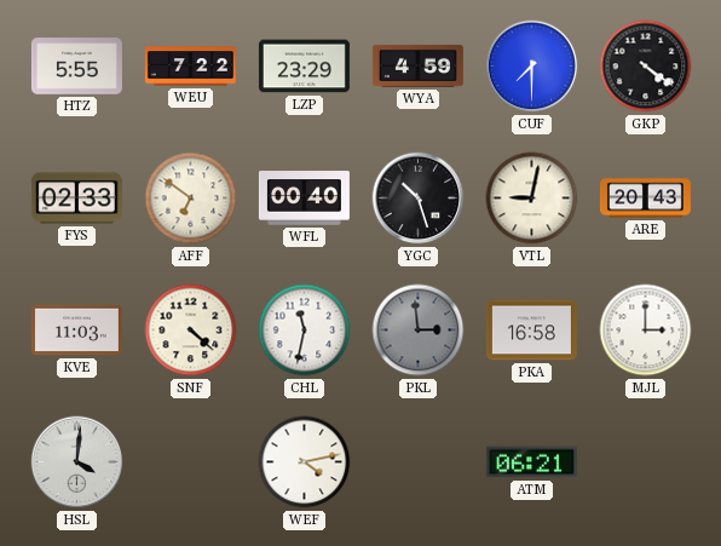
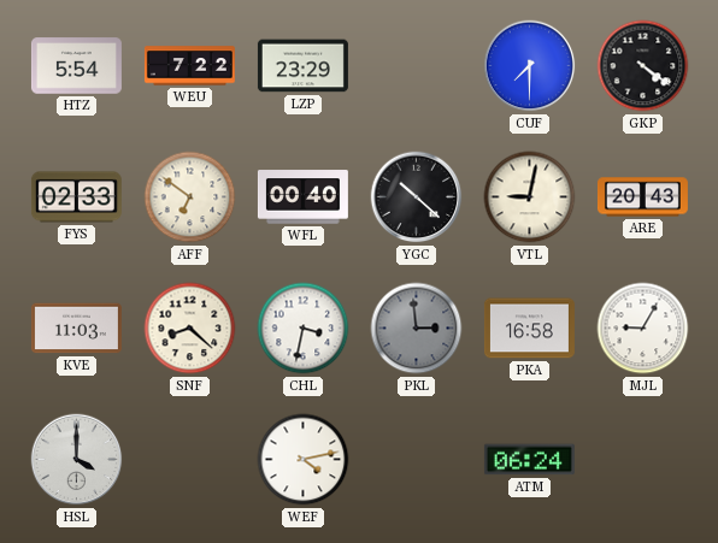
HTZ: 5:55 -> 5:54
WYA: 4:59 -> none
YGC: 10:27 -> 10:22
SNF: 4:22 -> 8:22
CHL: 11:32 -> 3:32
MJL: 3:00 -> 9:05
HSL: 4:01 -> 4:00
ATM: 06:21 -> 06:24
